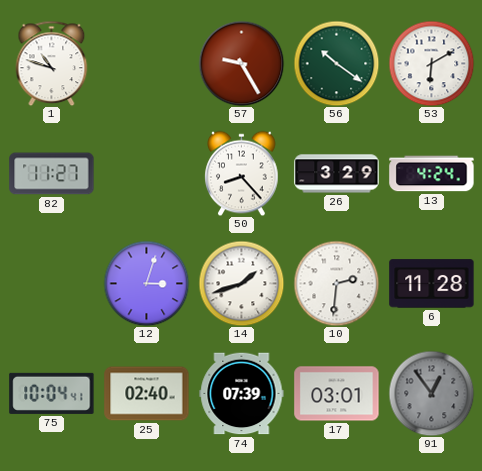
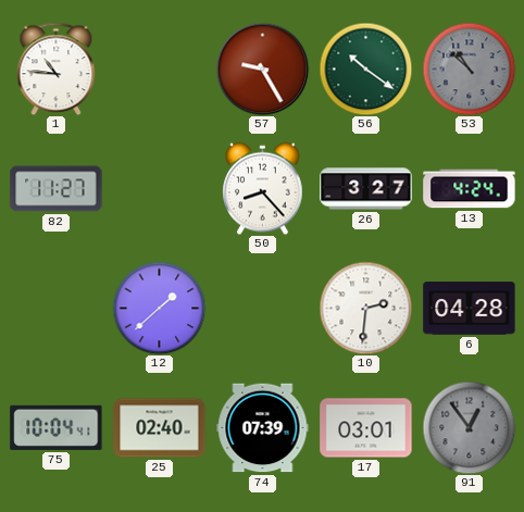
1: 10:48 -> 10:46
53: 6:10 -> 10:52
53 dial: white -> grey
26: 3:29 -> 3:27
12: 3:03 -> 1:38
14: 1:42 -> none
6: 11:28 -> 04:28
